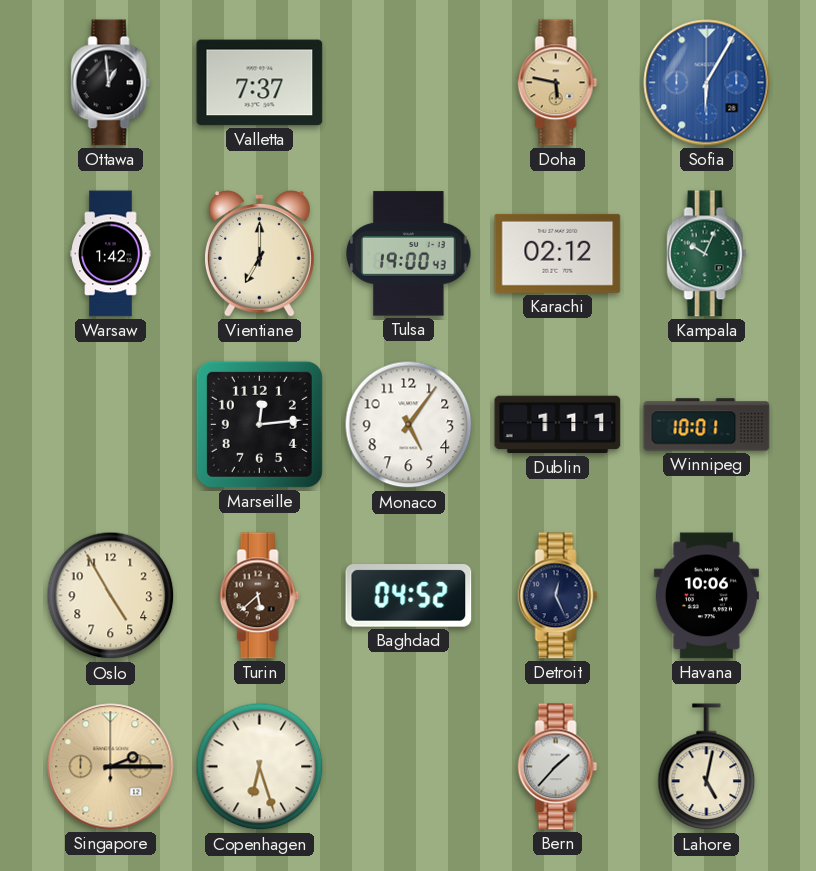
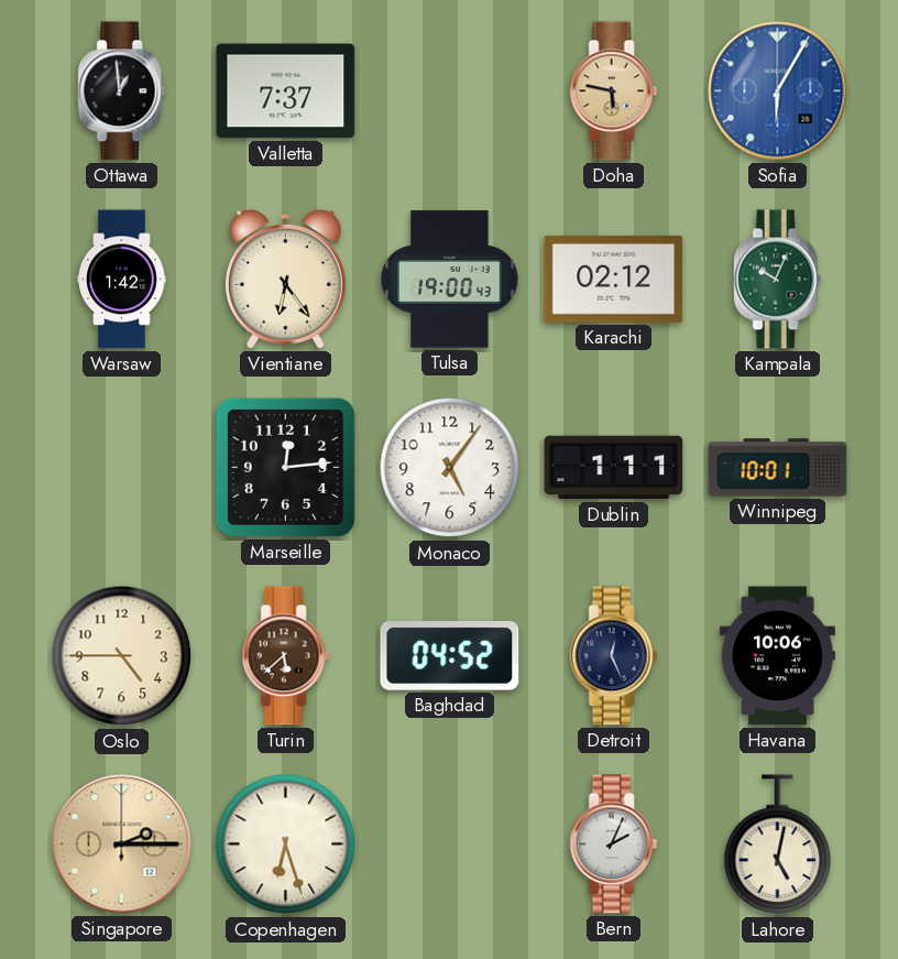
Vientiane: 7:00 -> 6:24
Oslo: 4:55 -> 4:45
Bern: 1:37 -> 2:04
